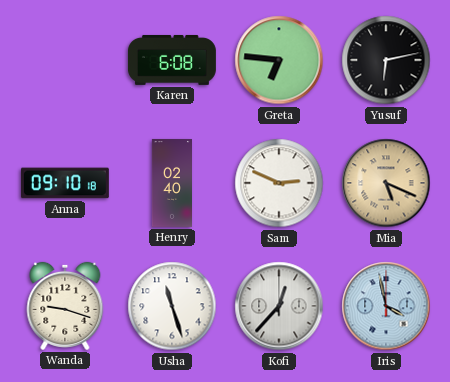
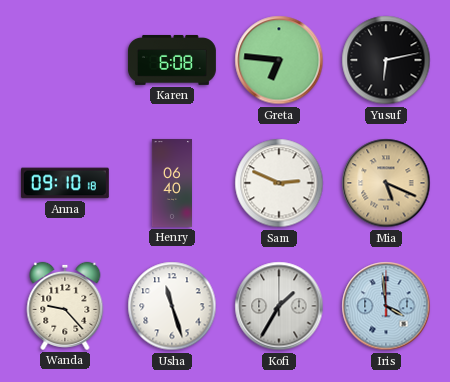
Henry: 02:40 -> 06:40
Wanda: 9:18 -> 9:23
Kofi: 12:37 -> 1:35
Iris: 3:58 -> 3:59
